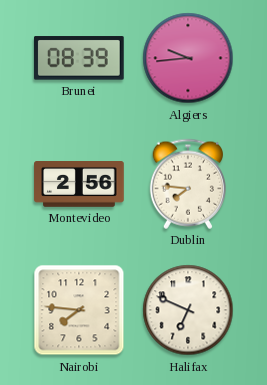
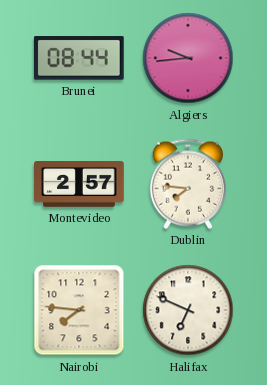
Brunei: 08:39 -> 08:44
Montevideo: 2:56 -> 2:57
